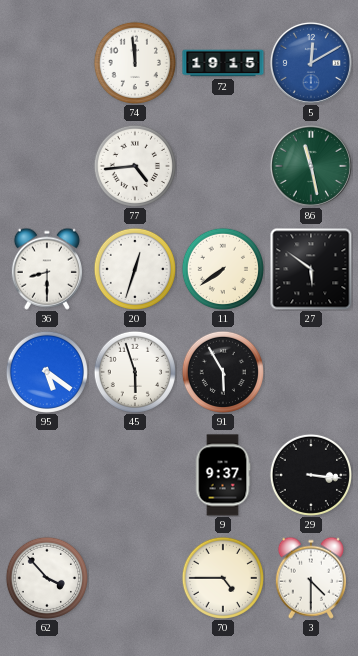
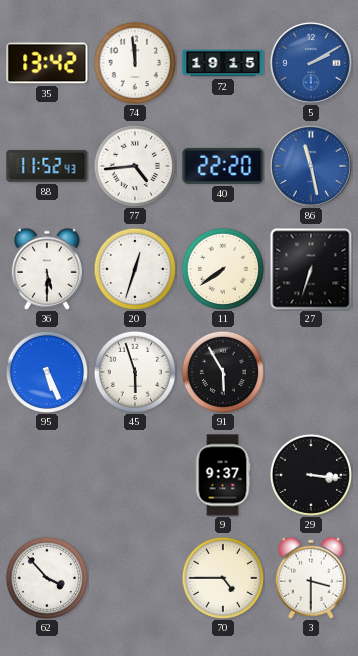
35: none -> 13:42
5: 12:10 -> 2:10
88: none -> 11:52
40: none -> 22:20
86 dial: green -> blue
36: 8:30 -> 5:30
27: 5:51 -> 6:33
95: 5:21 -> 5:26
3: 4:30 -> 3:30
